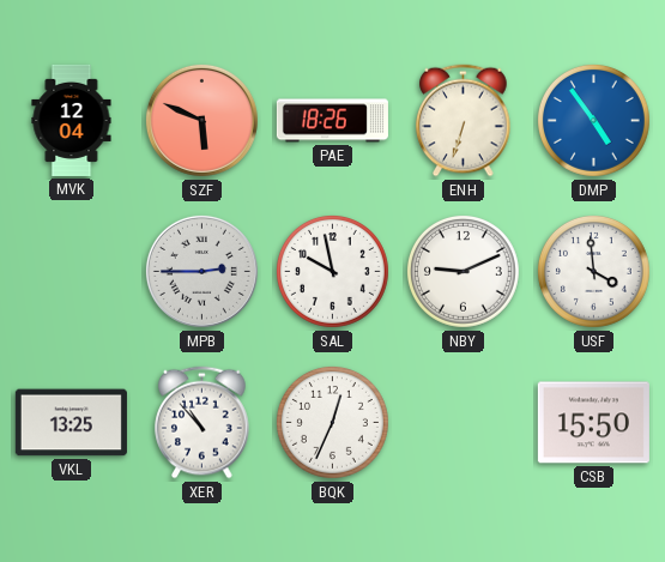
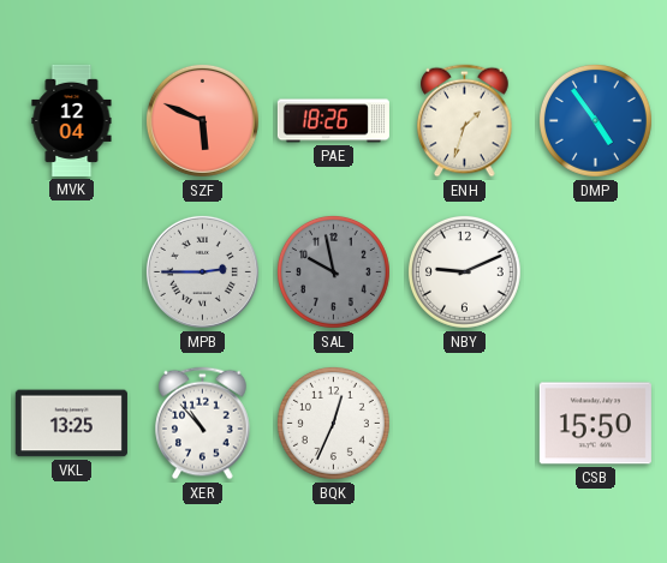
ENH: 6:33 -> 1:33
SAL dial: white -> grey
USF: 3:59 -> none
